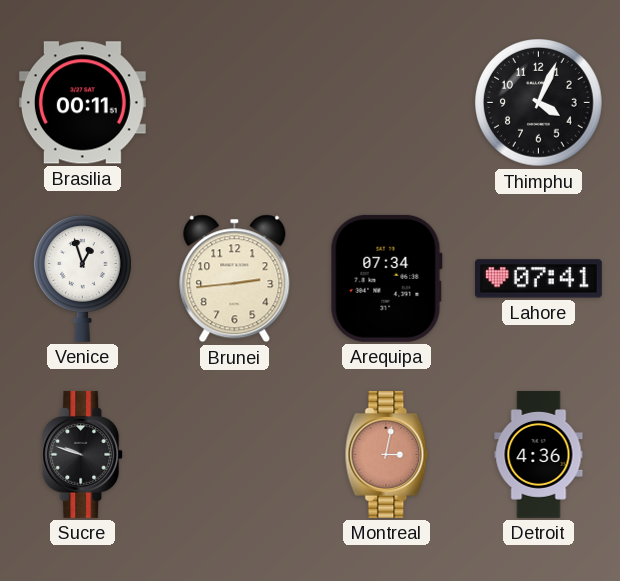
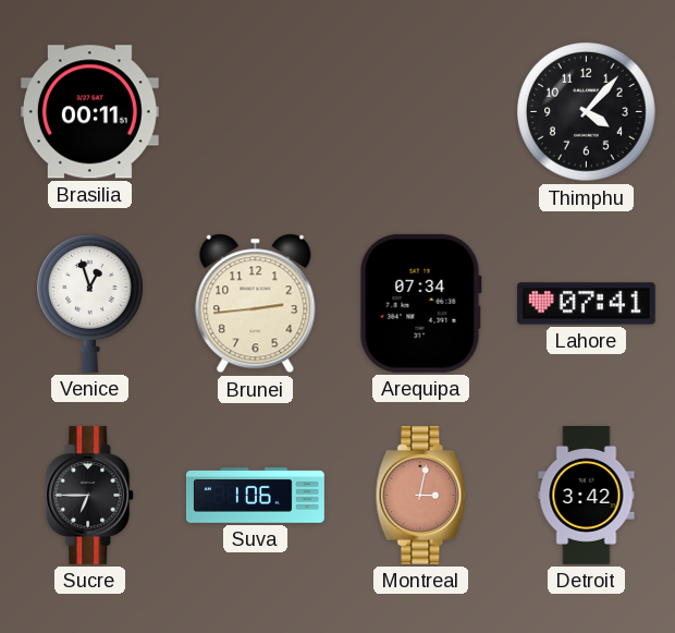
Thimphu: 4:04 -> 4:07
Sucre: 9:48 -> 6:45
Suva: none -> 1:06
Detroit: 4:36 -> 3:42
